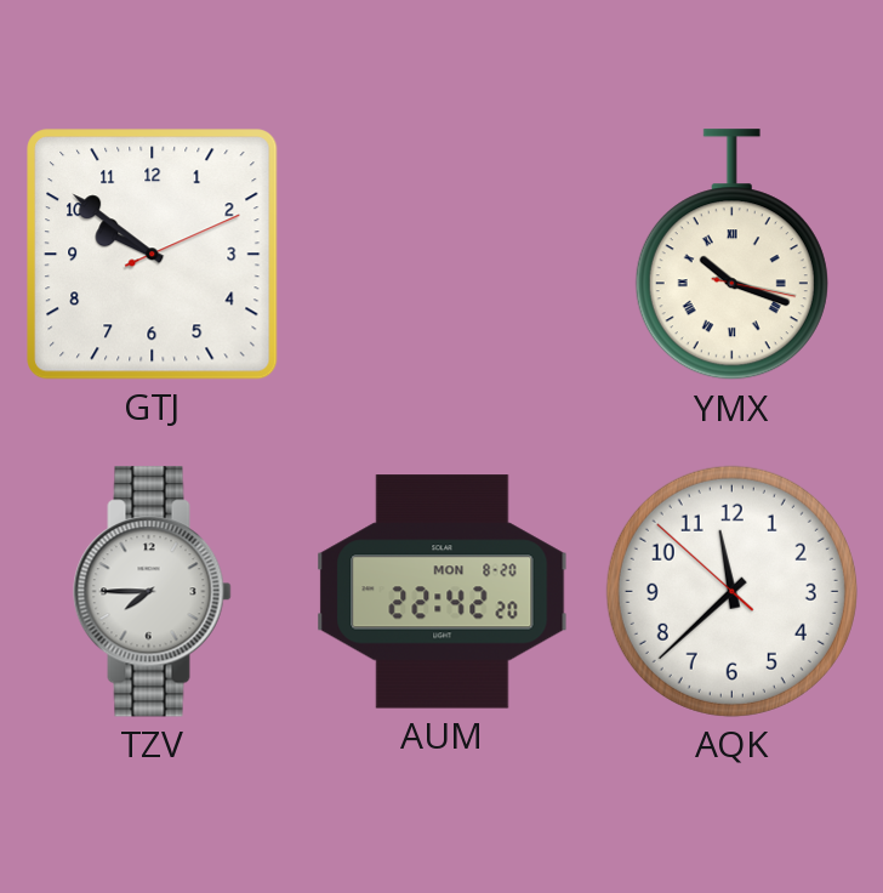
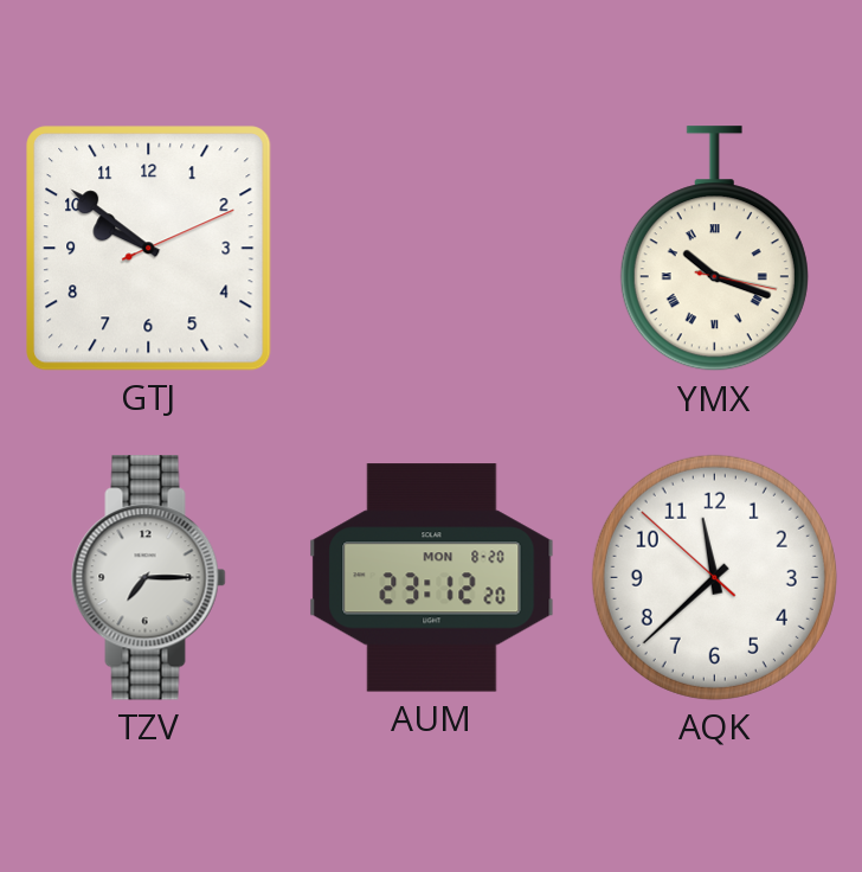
TZV: 7:45 -> 7:15
AUM: 22:42 -> 23:12
